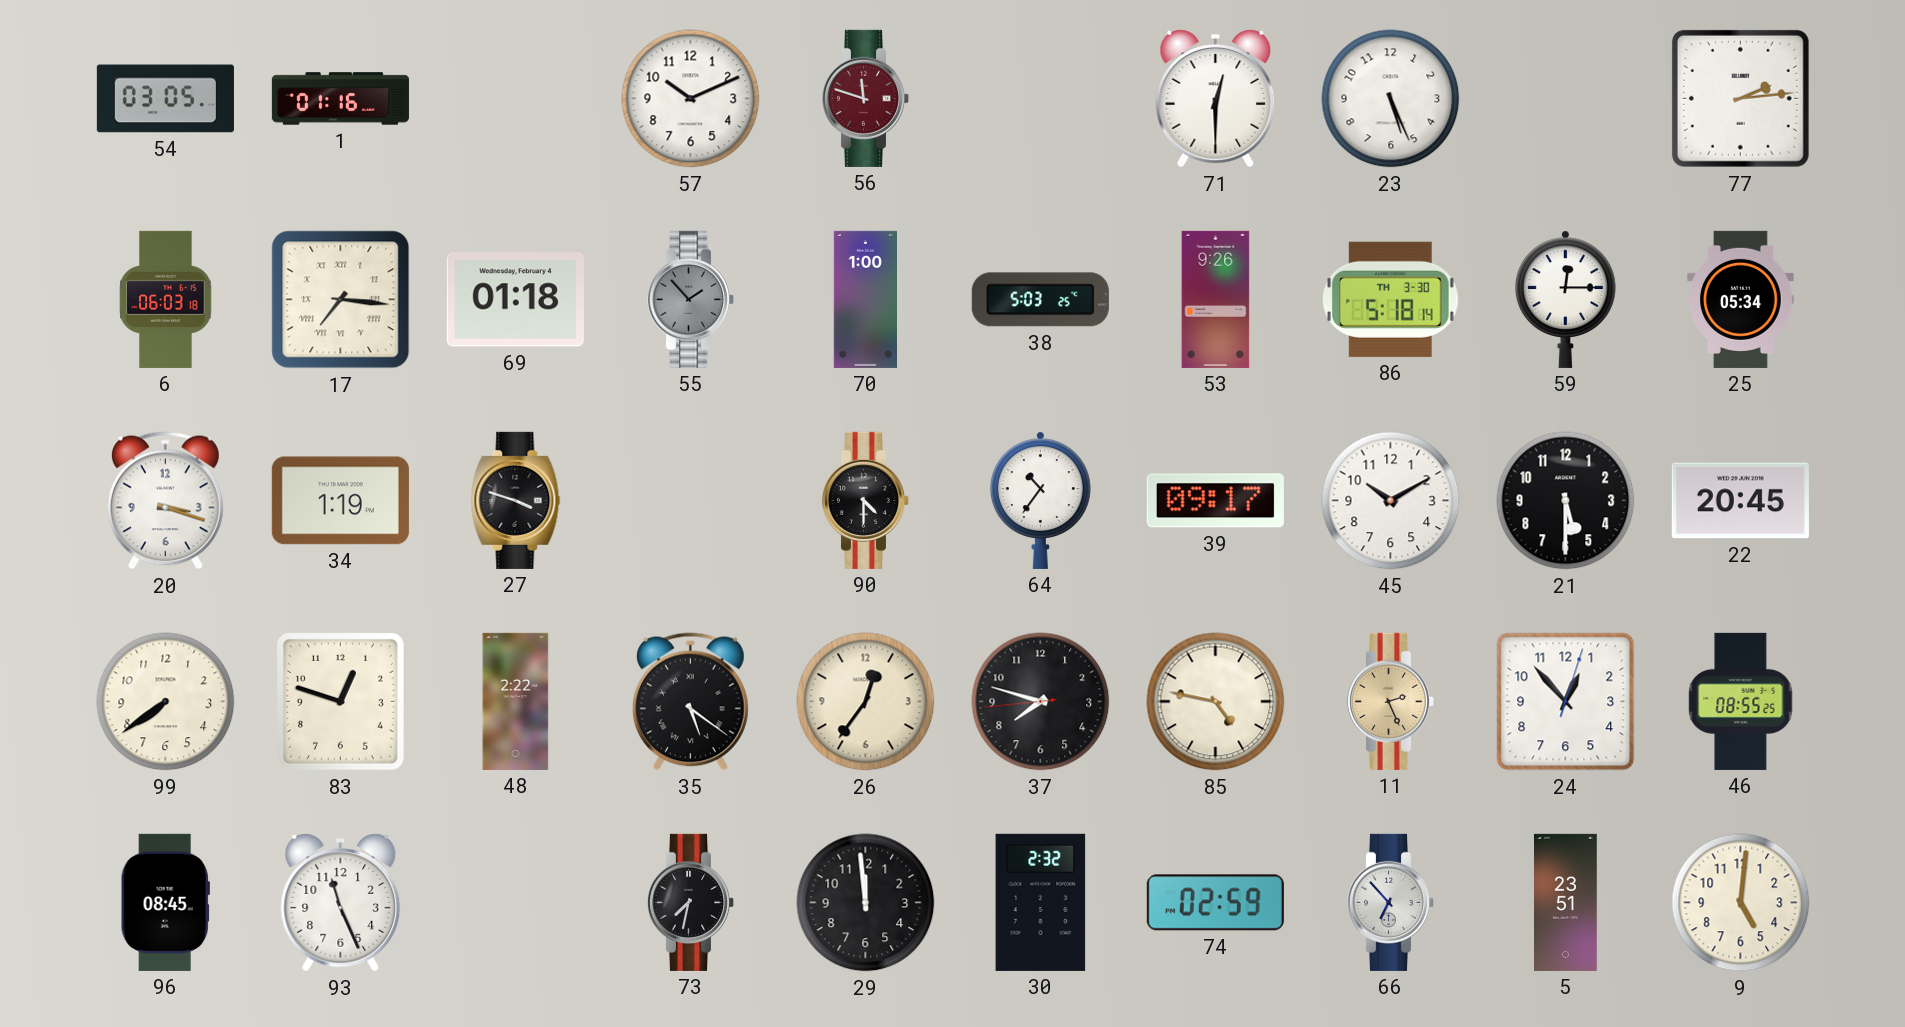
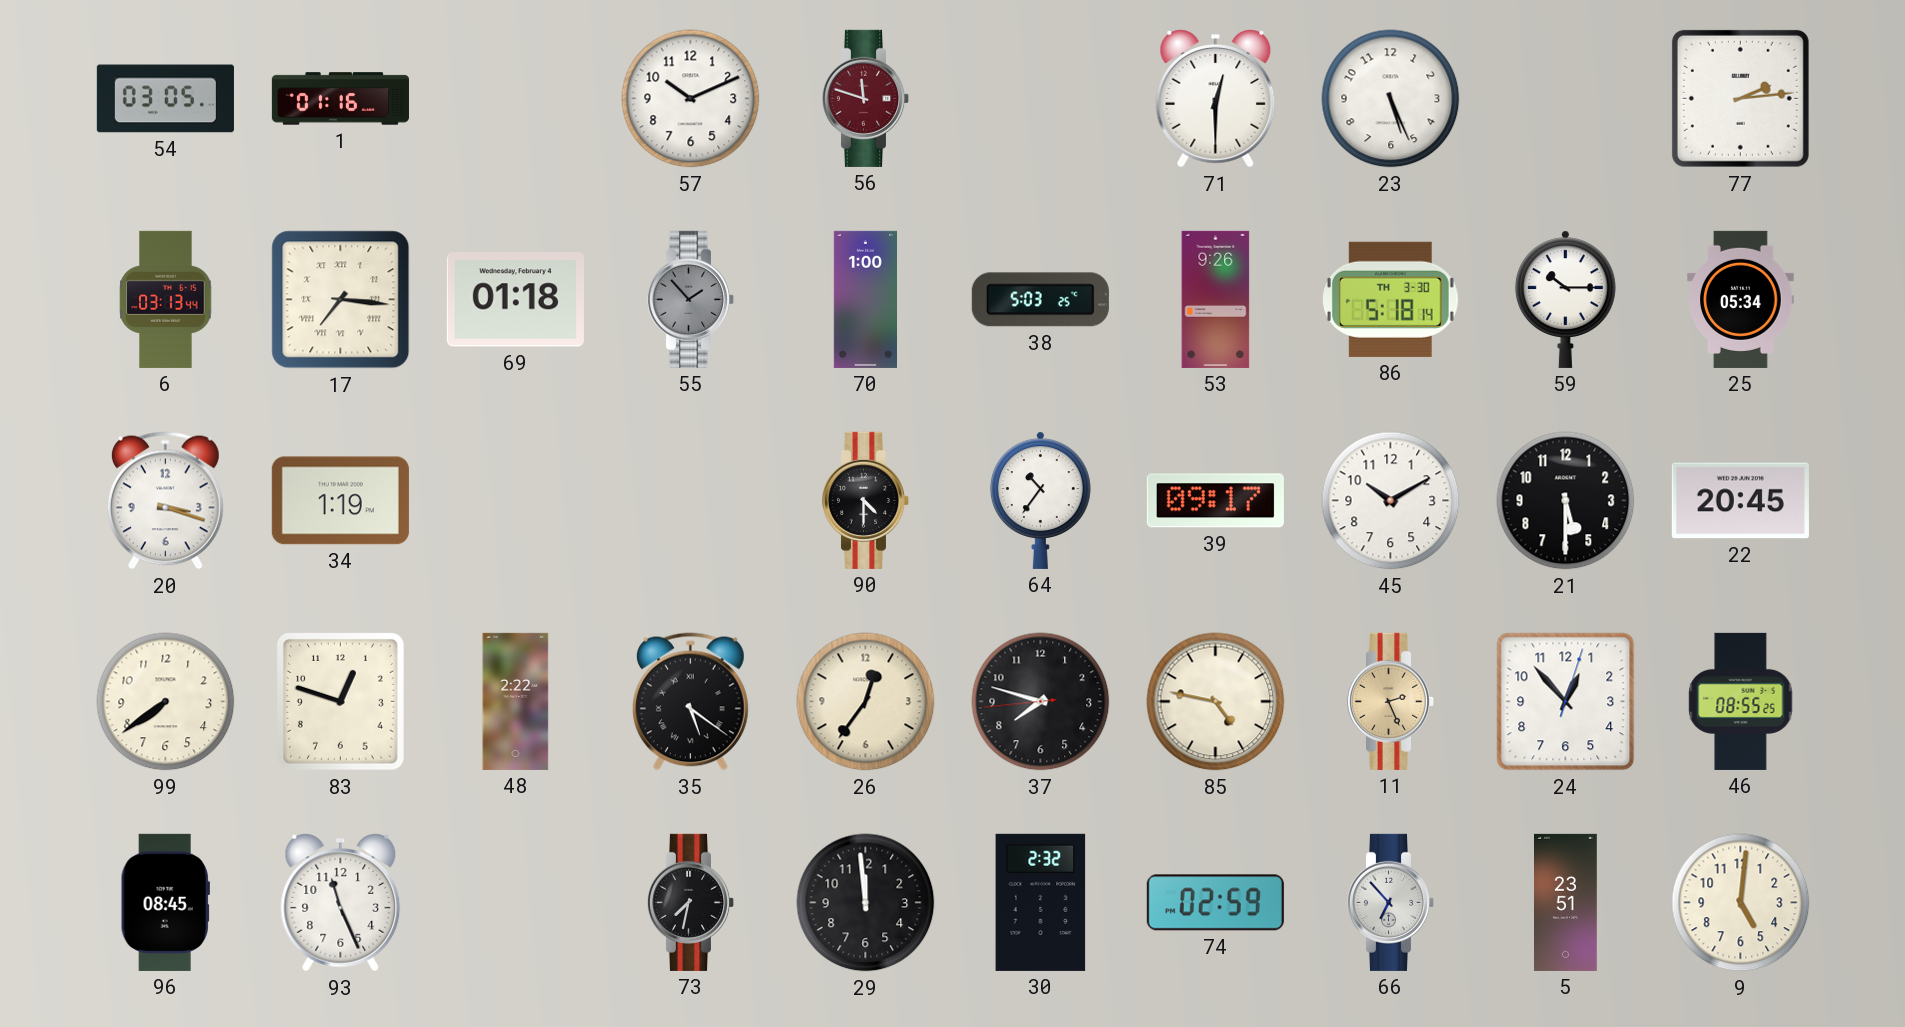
6: 06:03 -> 03:13
59: 12:15 -> 10:15
27: 3:48 -> none
